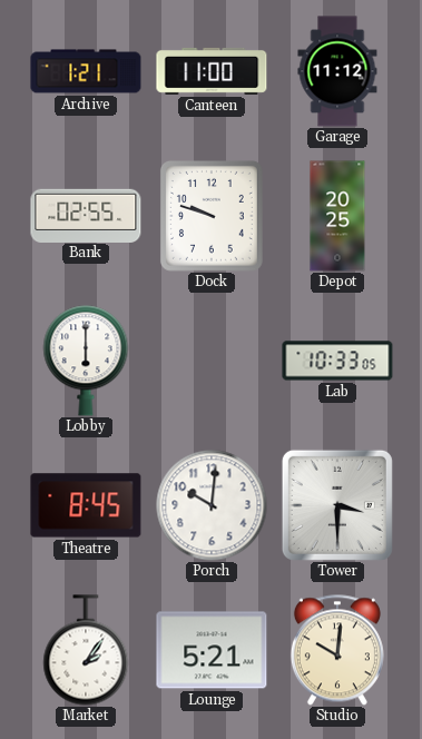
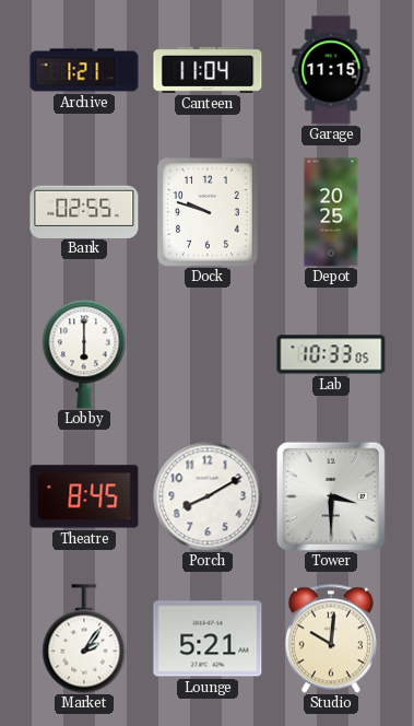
Canteen: 11:00 -> 11:04
Garage: 11:12 -> 11:15
Porch: 10:01 -> 8:10
